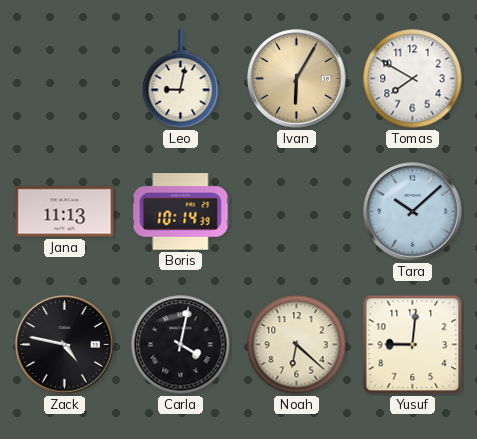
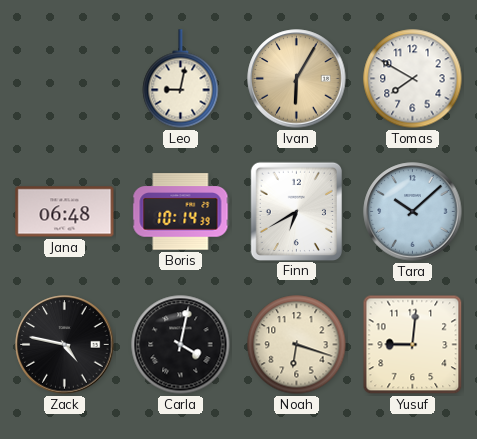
Jana: 11:13 -> 06:48
Finn: none -> 6:40
Noah: 6:22 -> 6:18
